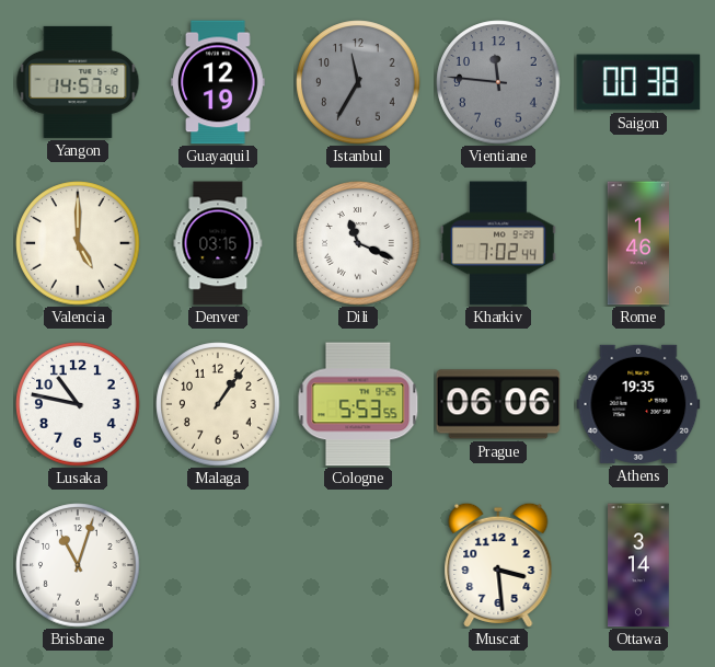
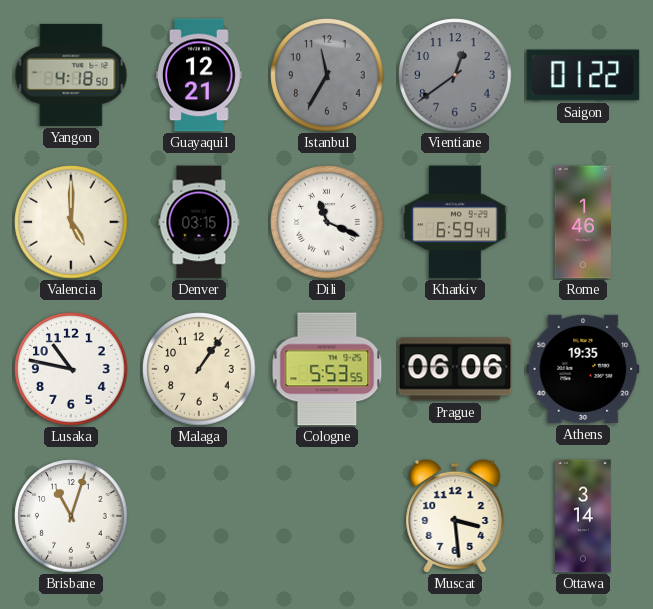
Yangon: 14:57 -> 4:18
Guayaquil: 12:19 -> 12:21
Vientiane: 11:46 -> 12:39
Saigon: 00:38 -> 01:22
Kharkiv: 7:02 -> 6:59
